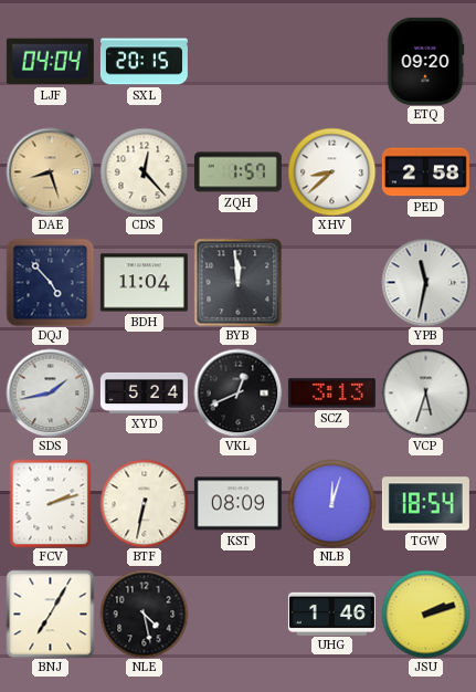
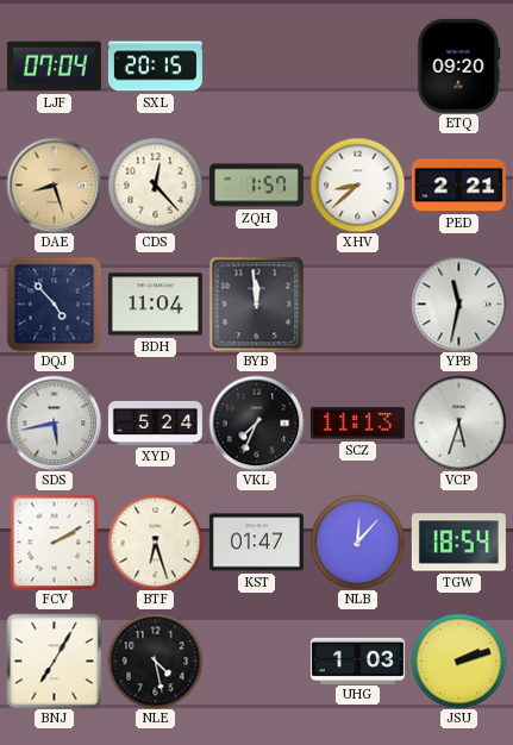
LJF: 04:04 -> 07:04
PED: 2:58 -> 2:21
SDS: 1:43 -> 5:43
VKL: 12:41 -> 7:34
SCZ: 3:13 -> 11:13
FCV: 2:12 -> 2:10
BTF: 6:32 -> 6:27
KST: 08:09 -> 01:47
NLB: 12:03 -> 12:07
UHG: 1:46 -> 1:03
